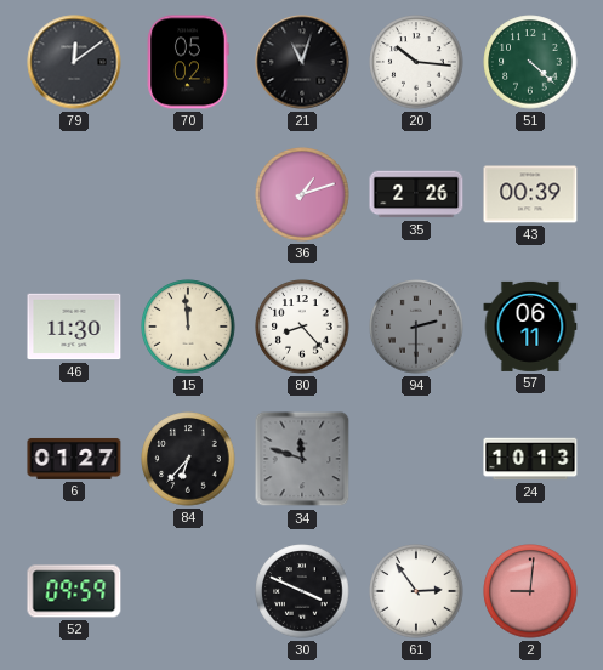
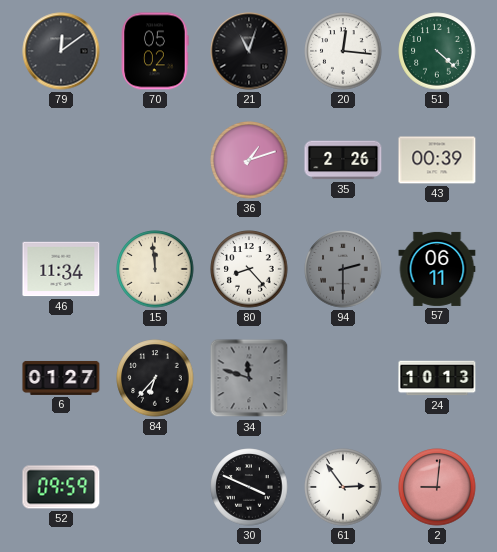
20: 10:16 -> 12:16
46: 11:30 -> 11:34
